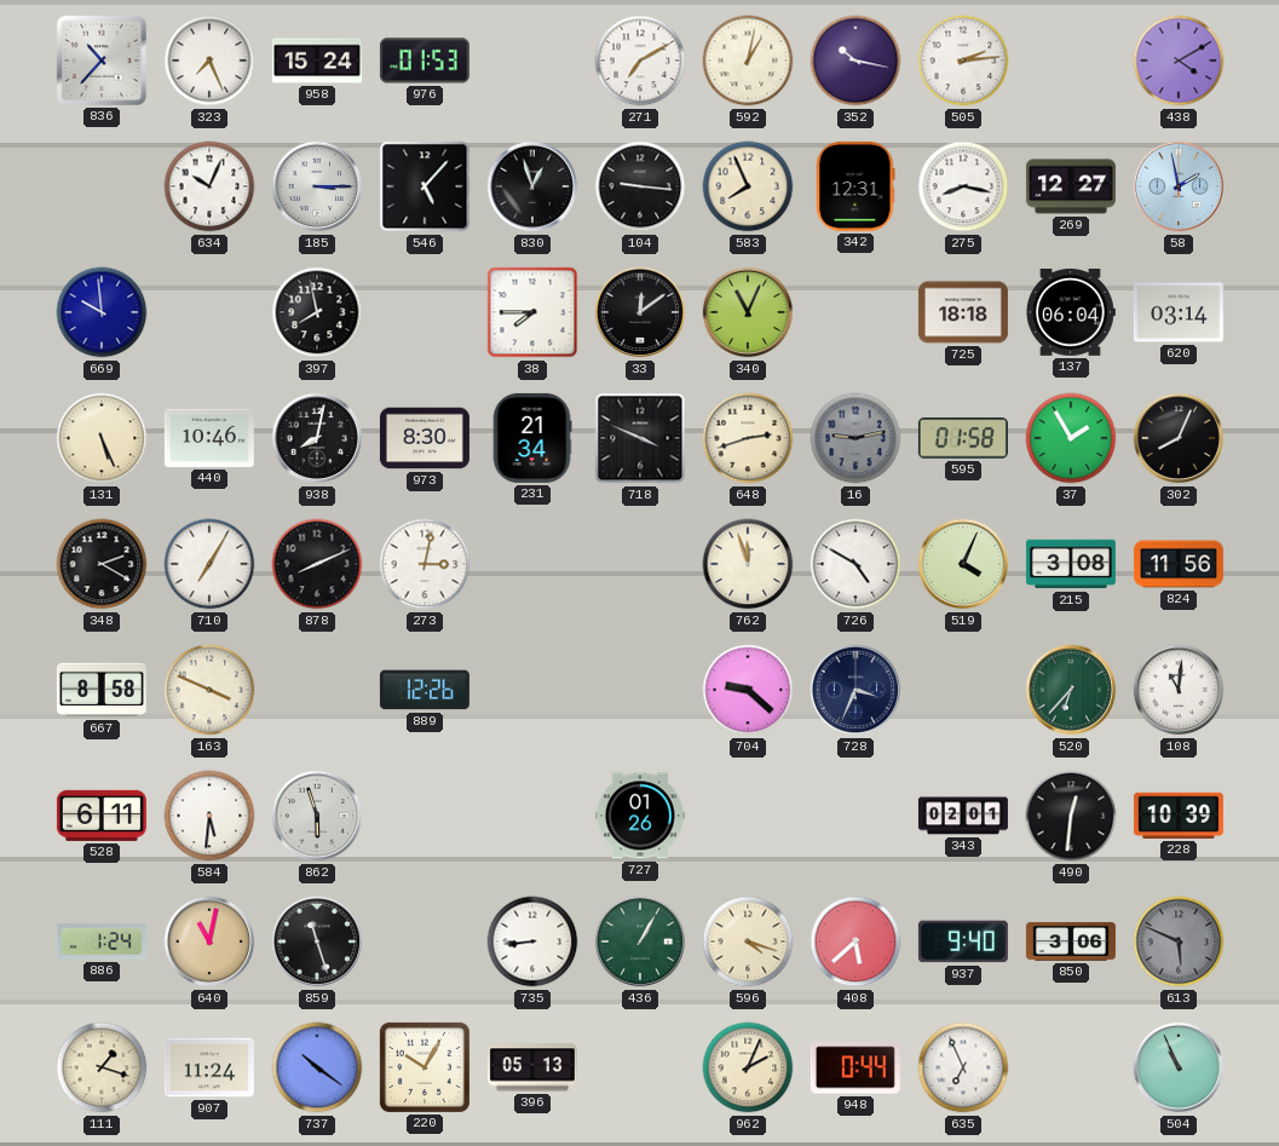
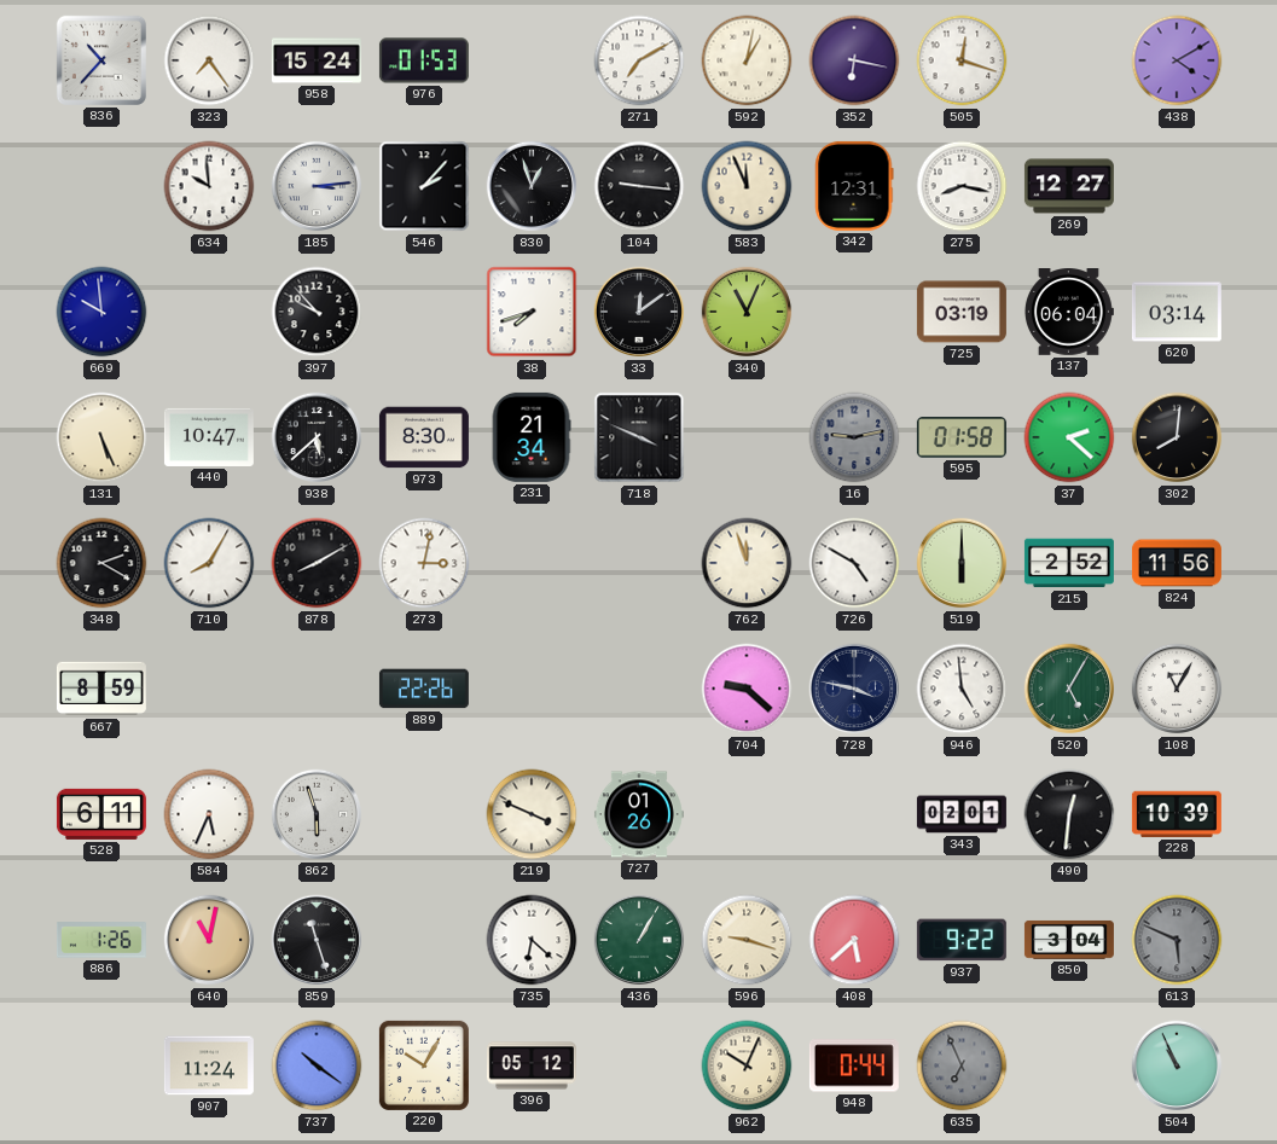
323: 7:26 -> 7:24
352: 10:17 -> 6:17
505: 2:14 -> 12:18
634: 10:04 -> 9:59
185: 3:15 -> 3:14
546: 5:07 -> 2:07
583: 7:56 -> 11:56
58: 1:58 -> none
397: 7:58 -> 9:53
38: 7:45 -> 7:42
725: 18:18 -> 03:19
440: 10:46 -> 10:47
938: 8:02 -> 5:38
648: 2:42 -> none
37: 1:55 -> 2:22
302: 8:04 -> 8:01
710: 7:05 -> 8:05
878: 8:11 -> 8:10
519: 4:04 -> 6:00
215: 3:08 -> 2:52
667: 8:58 -> 8:59
163: 3:49 -> none
889: 12:26 -> 22:26
728: 3:34 -> 3:47
946: none -> 4:59
520: 6:37 -> 5:05
108: 11:01 -> 11:05
584: 5:31 -> 5:34
219: none -> 3:49
886: 1:24 -> 1:26
735: 8:44 -> 6:22
596: 4:18 -> 9:18
937: 9:40 -> 9:22
850: 3:06 -> 3:04
111: 1:18 -> none
396: 05:13 -> 05:12
962: 2:04 -> 10:04
635 dial: white -> grey
